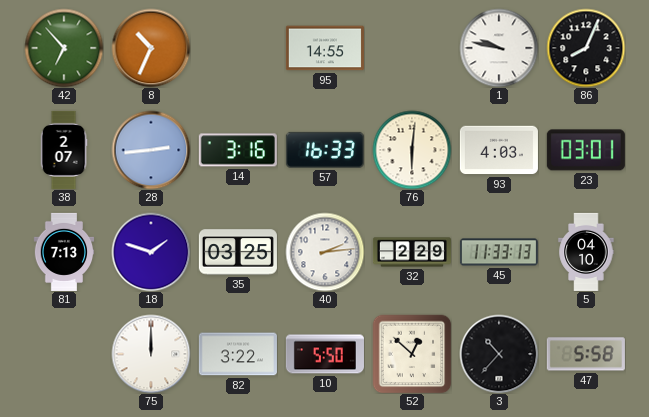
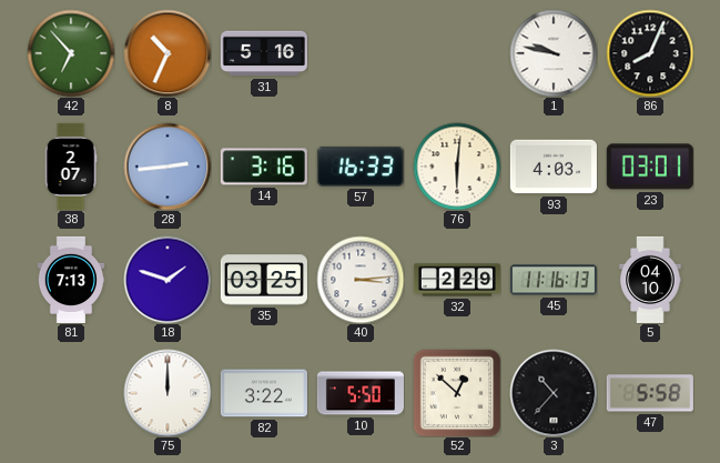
31: none -> 5:16
95: 14:55 -> none
40: 2:14 -> 3:14
45: 11:33 -> 11:16
